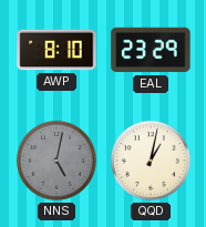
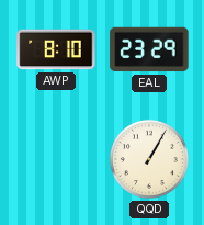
NNS: 5:02 -> none
QQD: 1:02 -> 1:05
